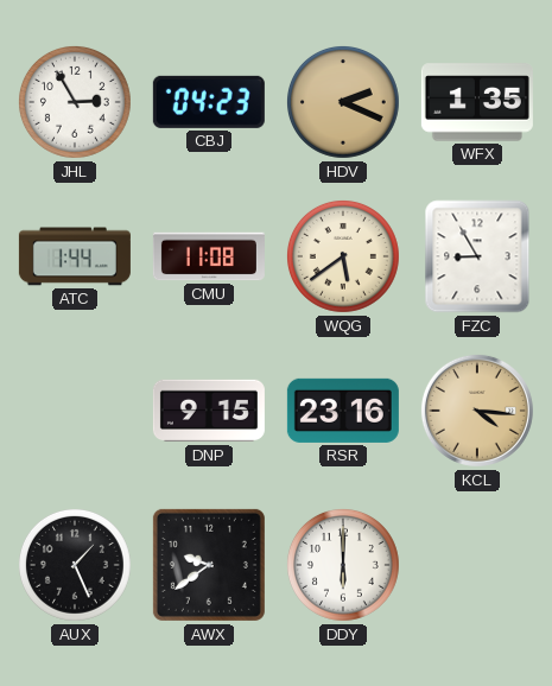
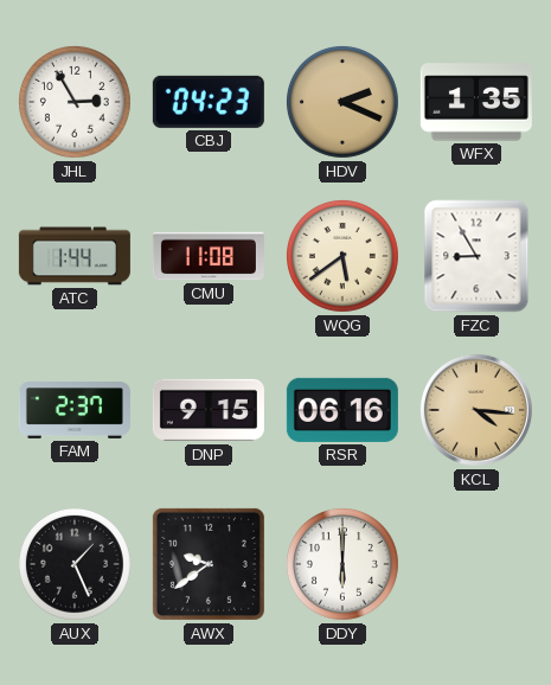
FAM: none -> 2:37
RSR: 23:16 -> 06:16
